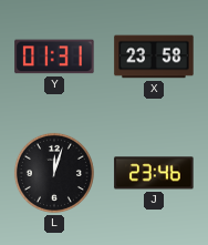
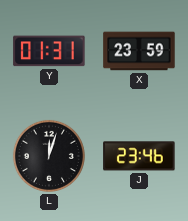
X: 23:58 -> 23:59
